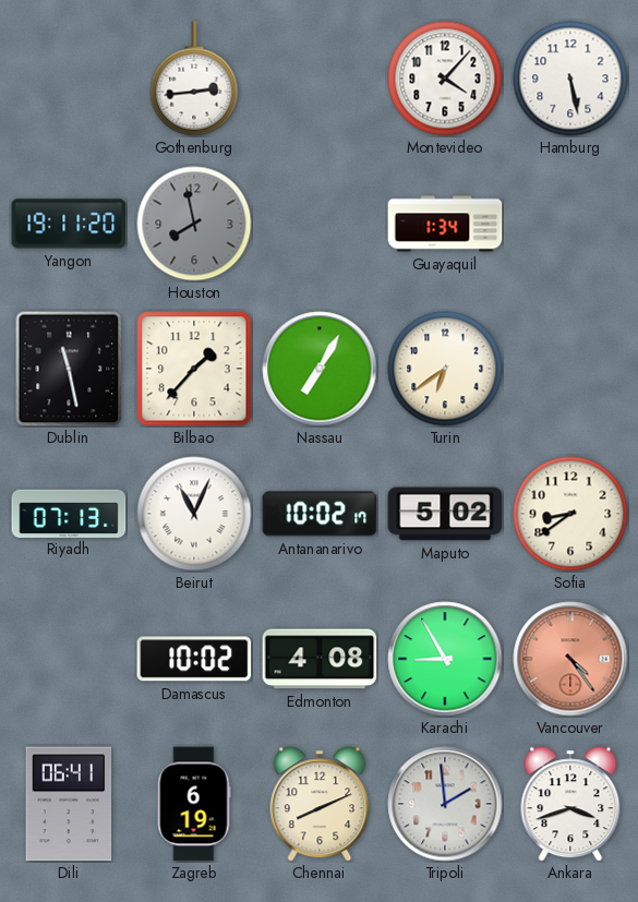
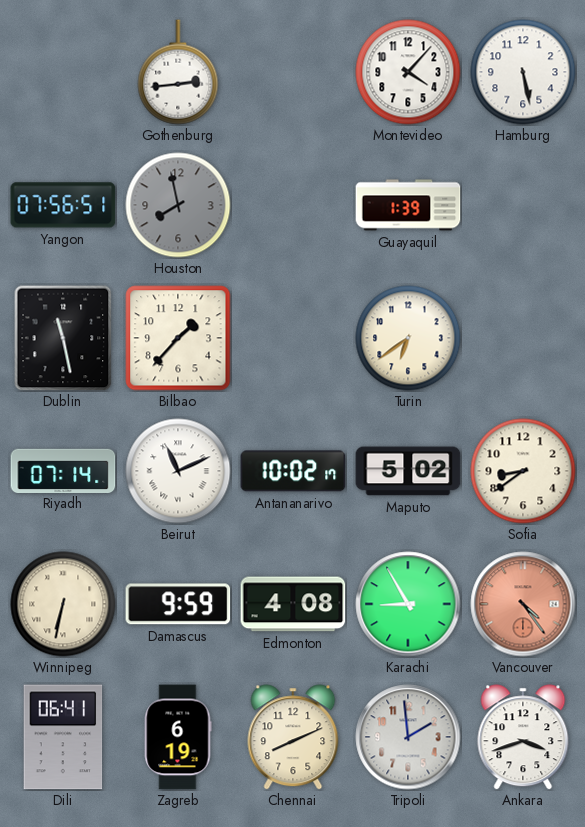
Yangon: 19:11 -> 07:56
Guayaquil: 1:34 -> 1:39
Nassau: 7:05 -> none
Riyadh: 07:13 -> 07:14
Beirut: 11:04 -> 11:11
Winnipeg: none -> 6:32
Damascus: 10:02 -> 9:59
